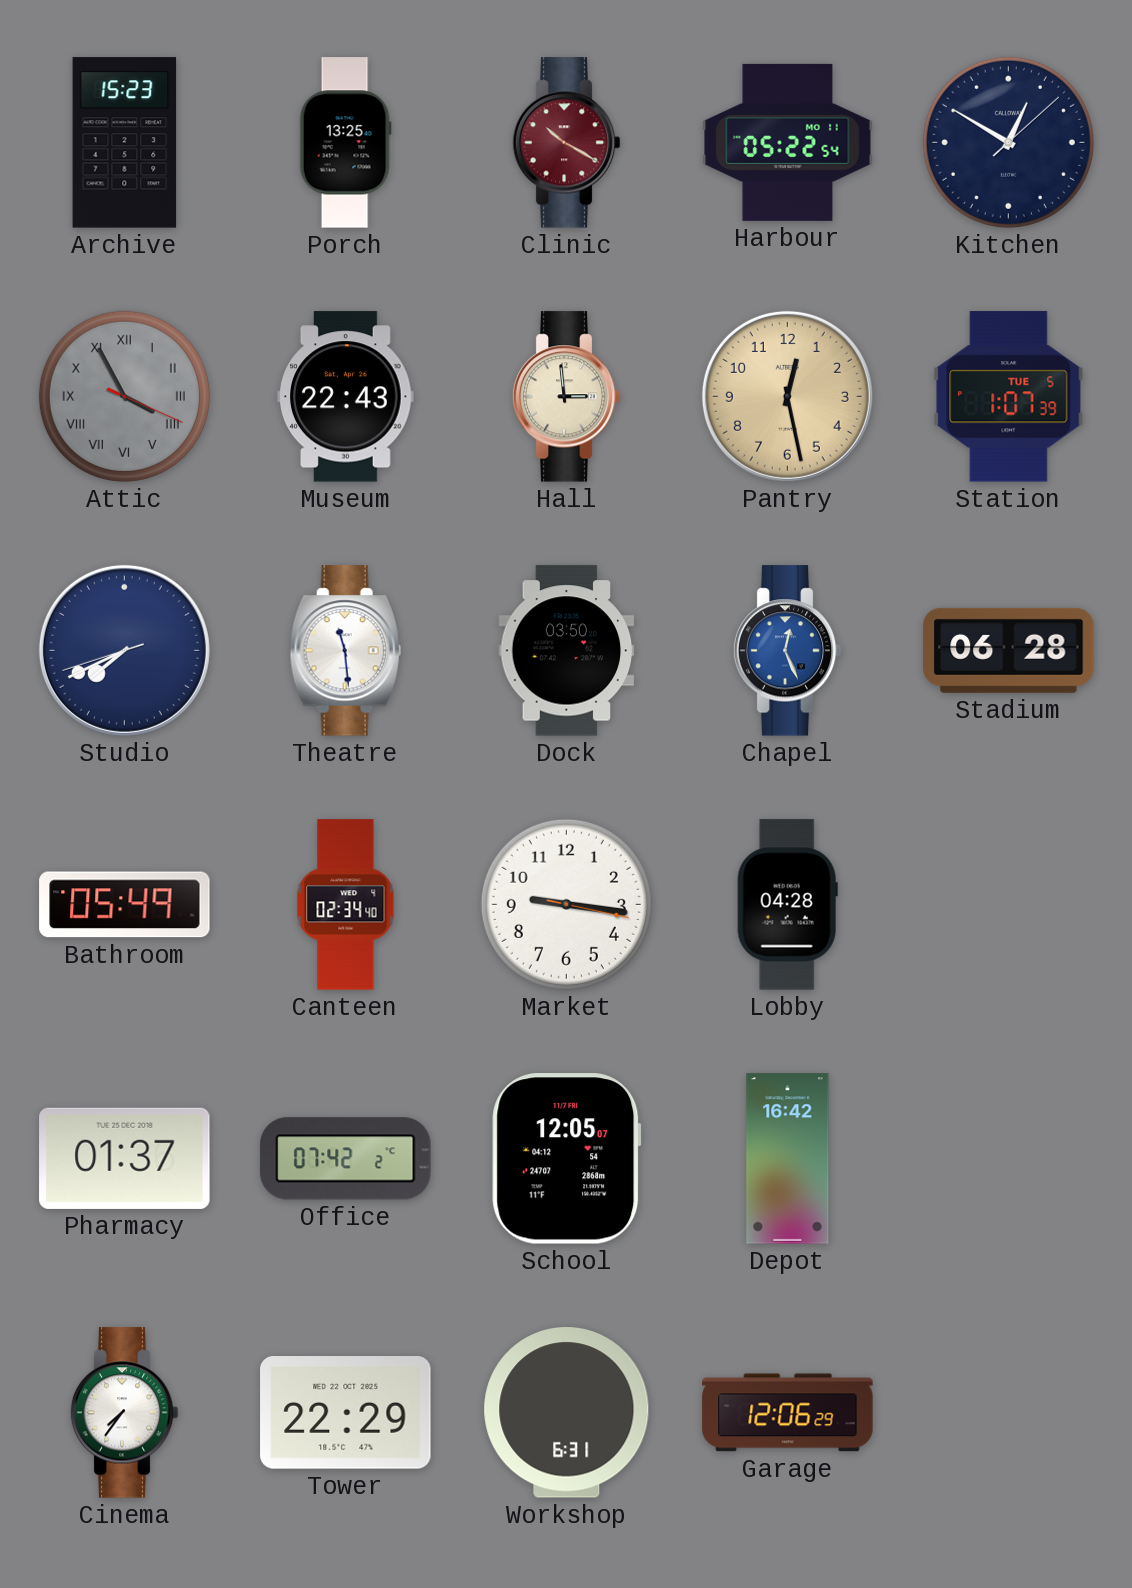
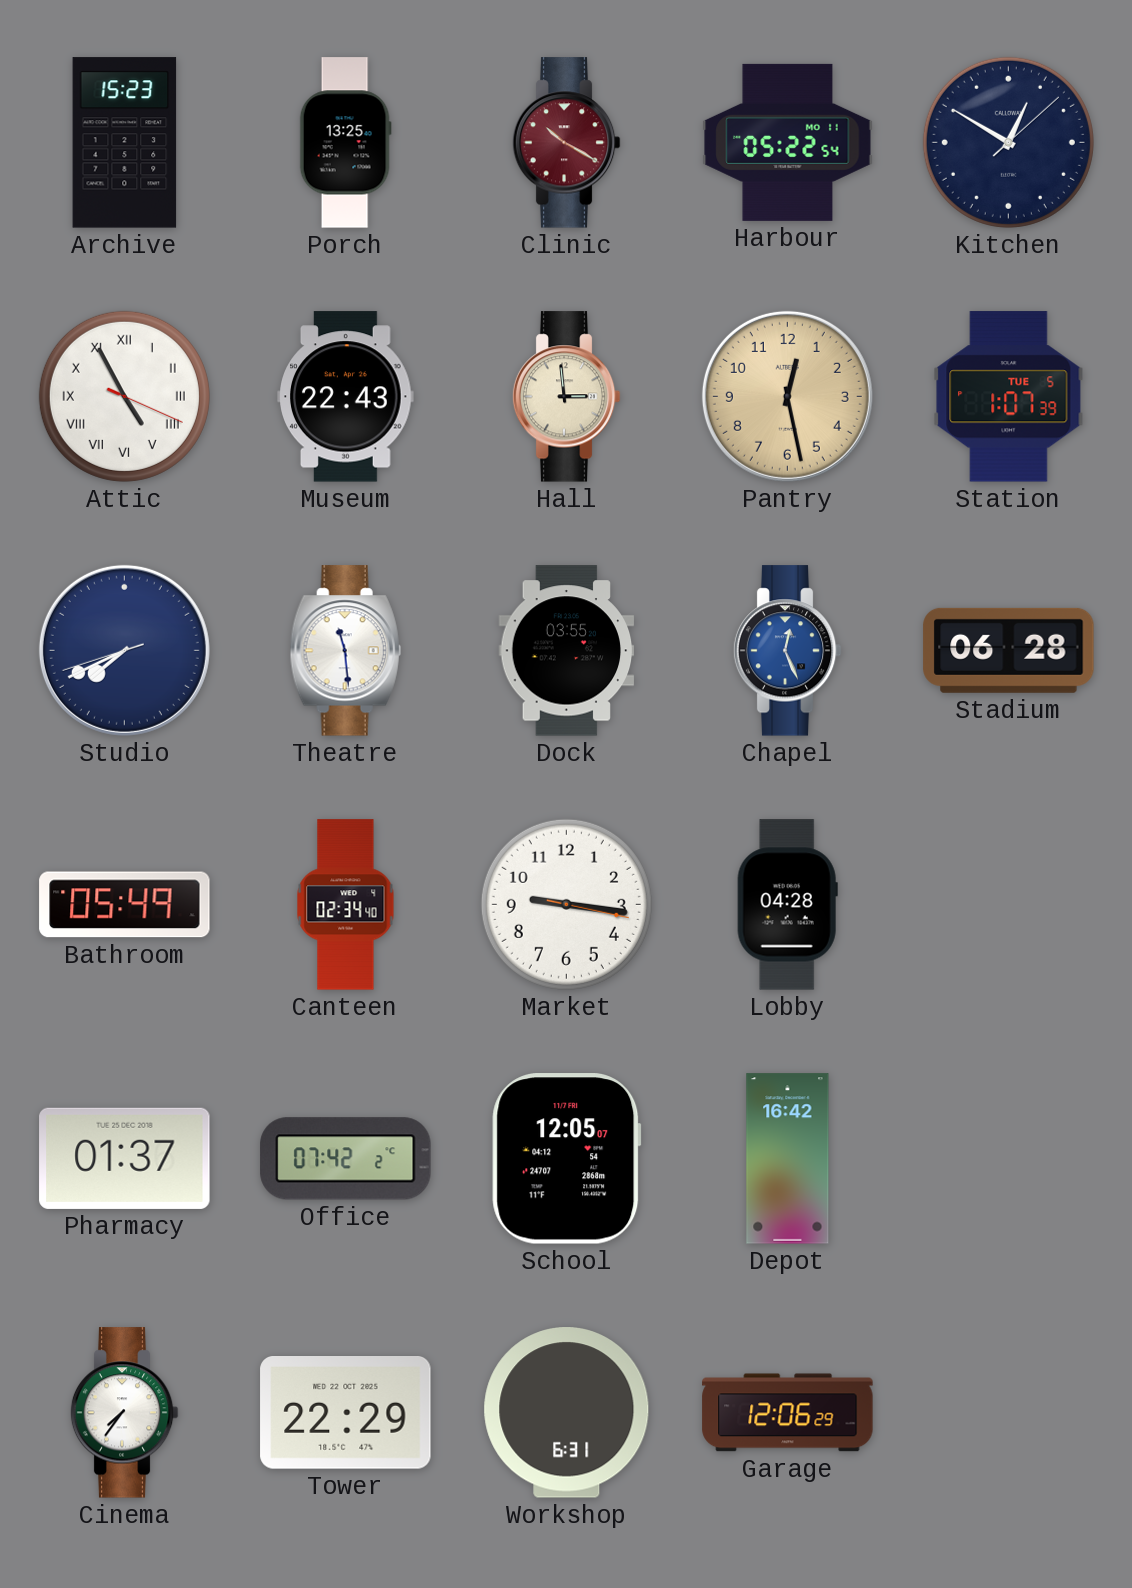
Attic: 3:55 -> 4:55
Attic dial: grey -> white
Dock: 03:50 -> 03:55
